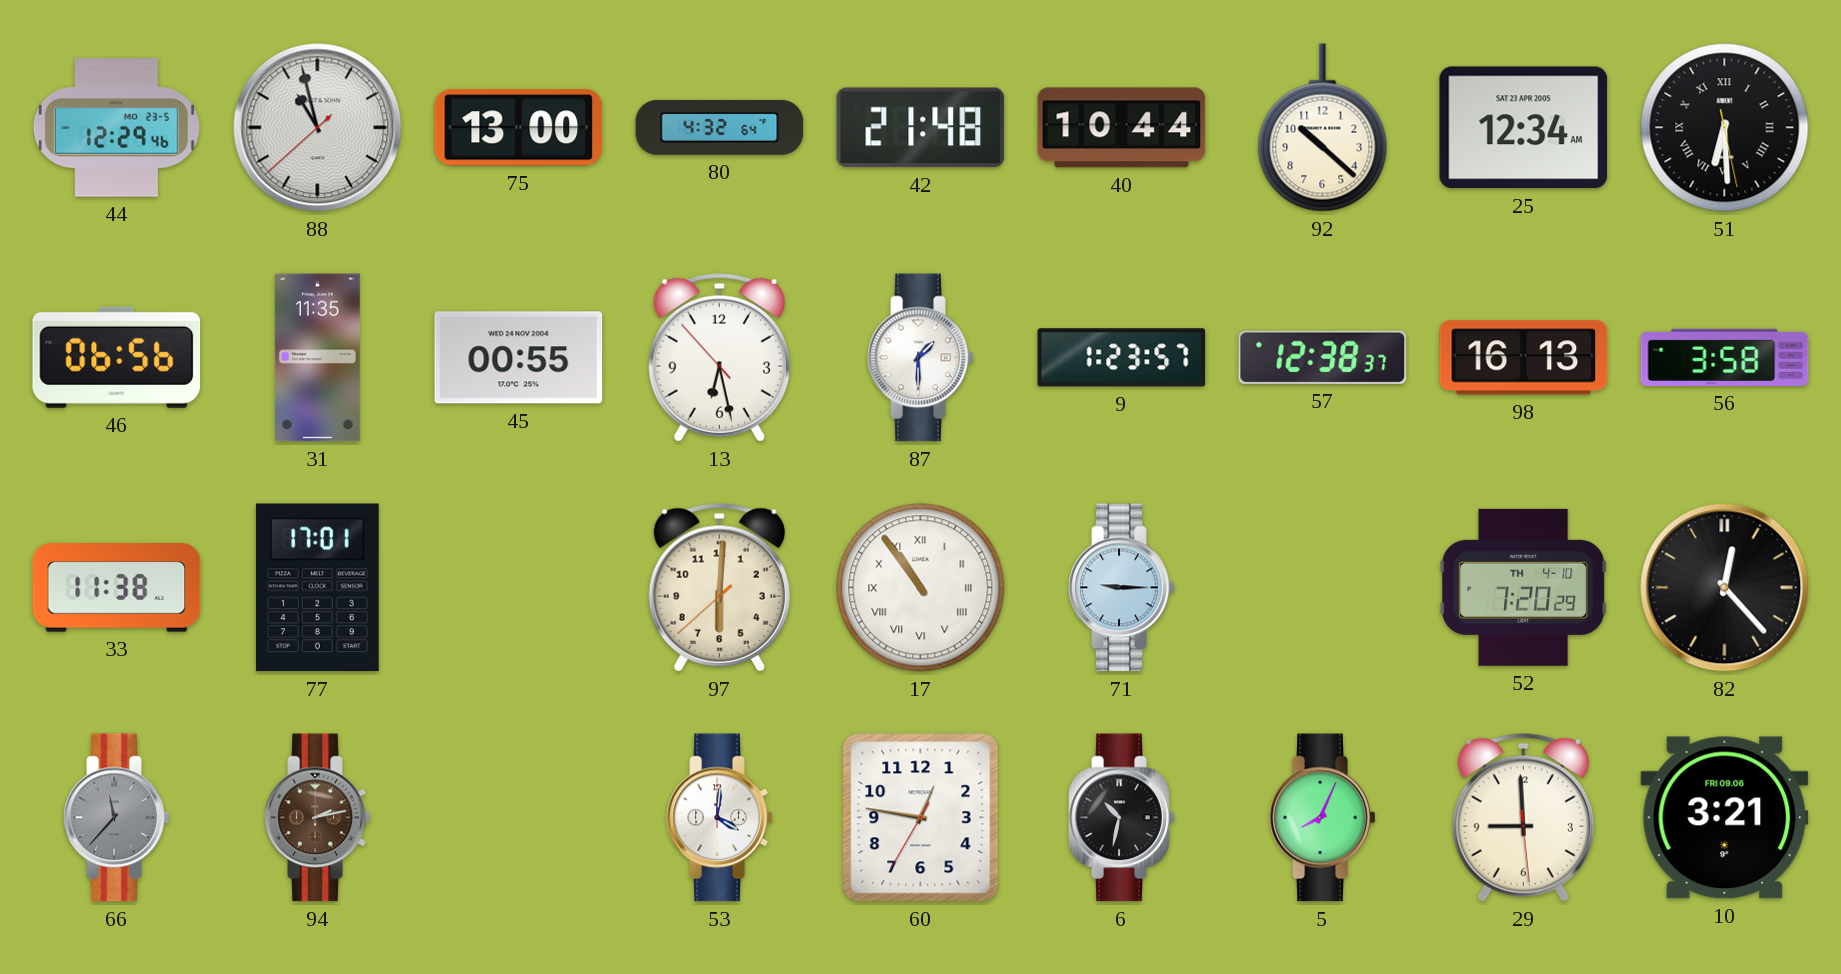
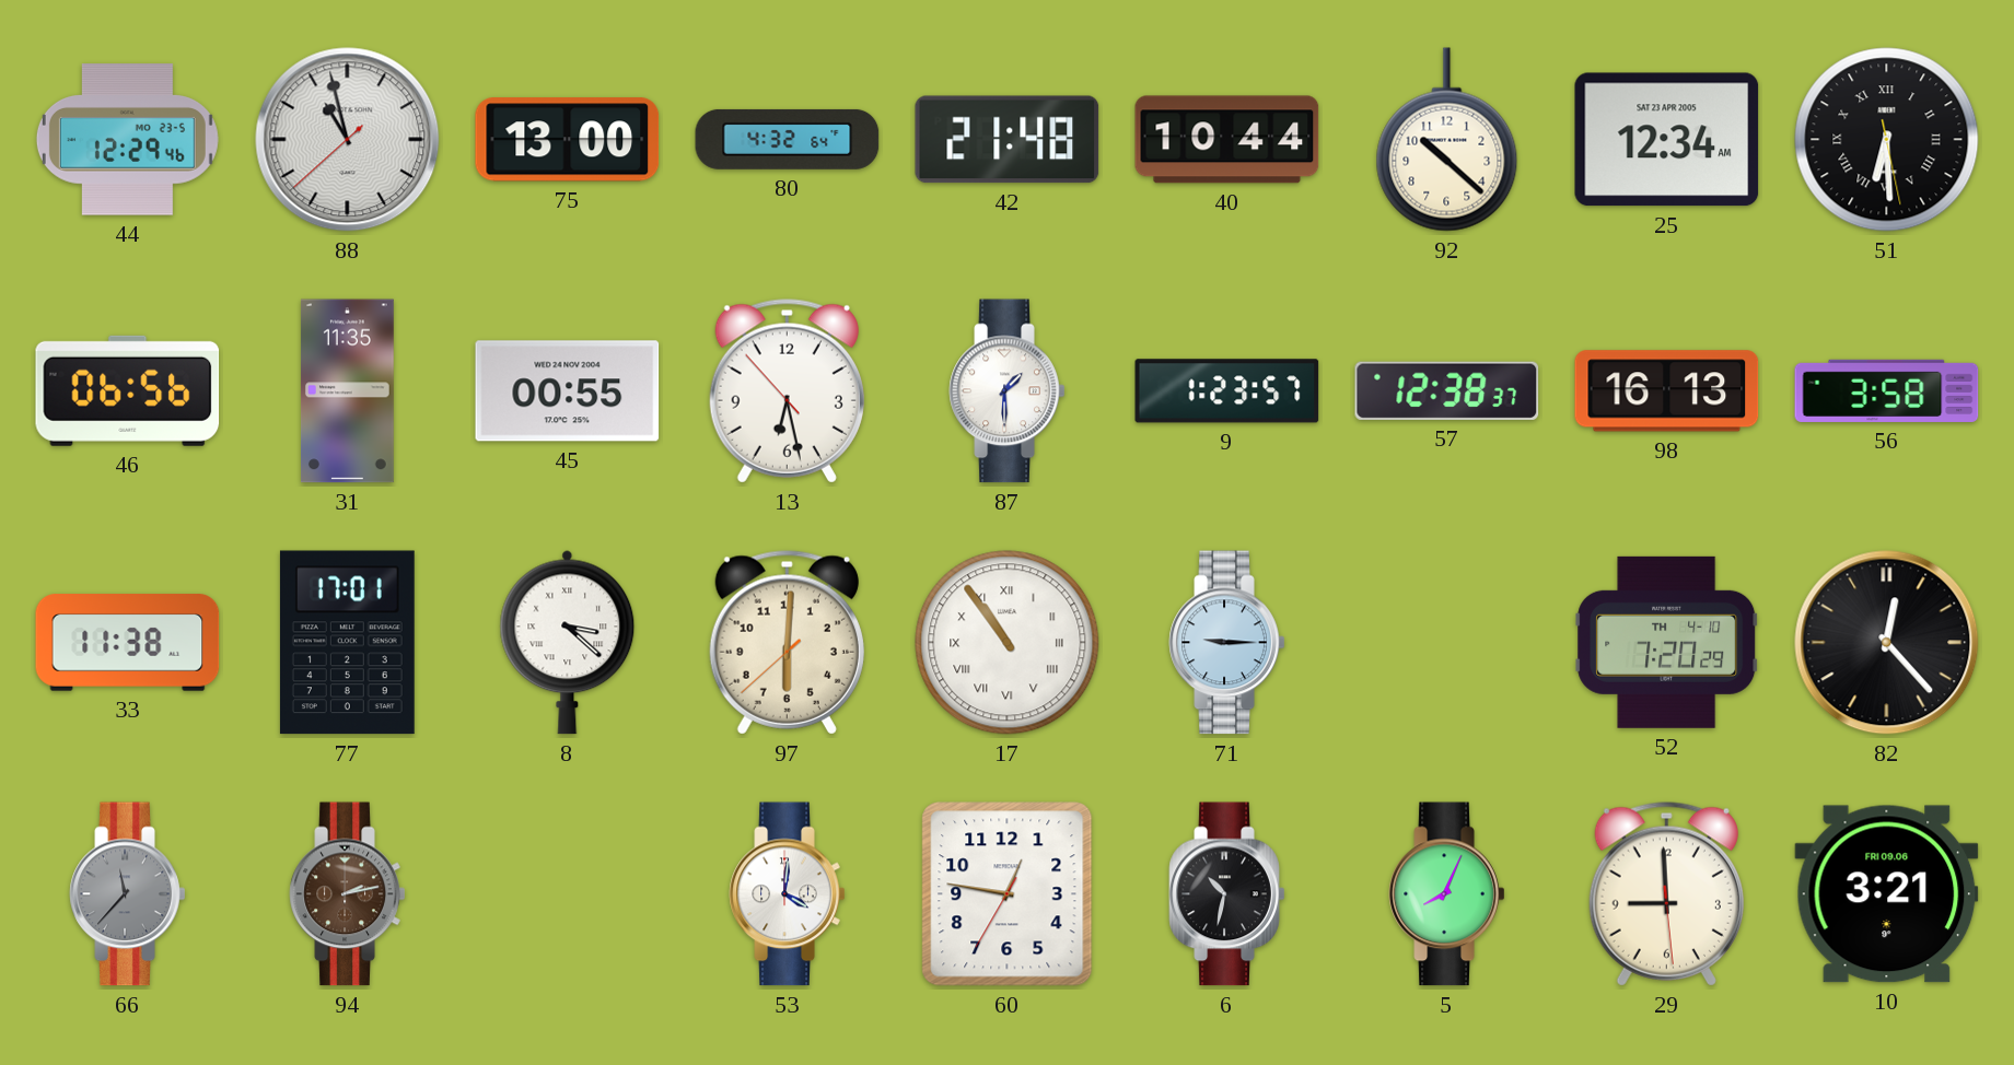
8: none -> 3:22
